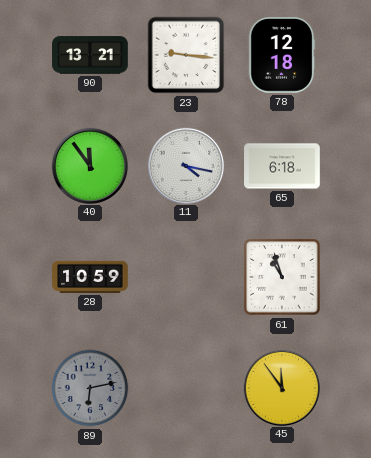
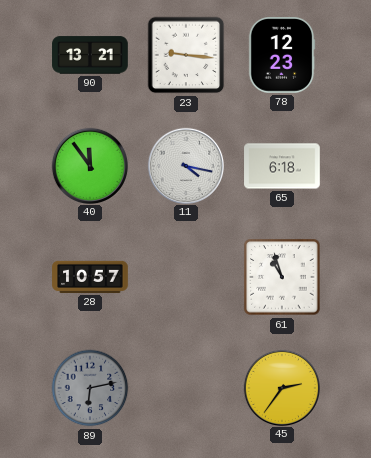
78: 12:18 -> 12:23
28: 10:59 -> 10:57
45: 11:54 -> 2:36
